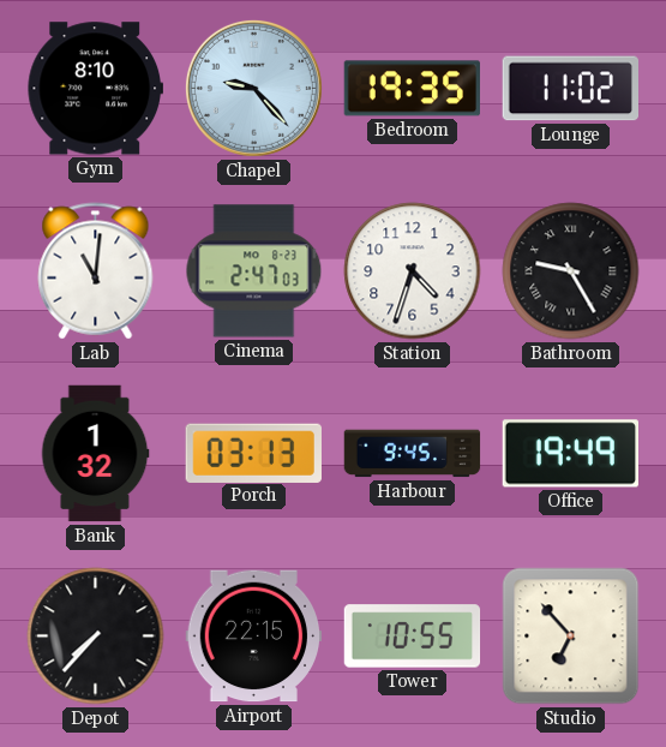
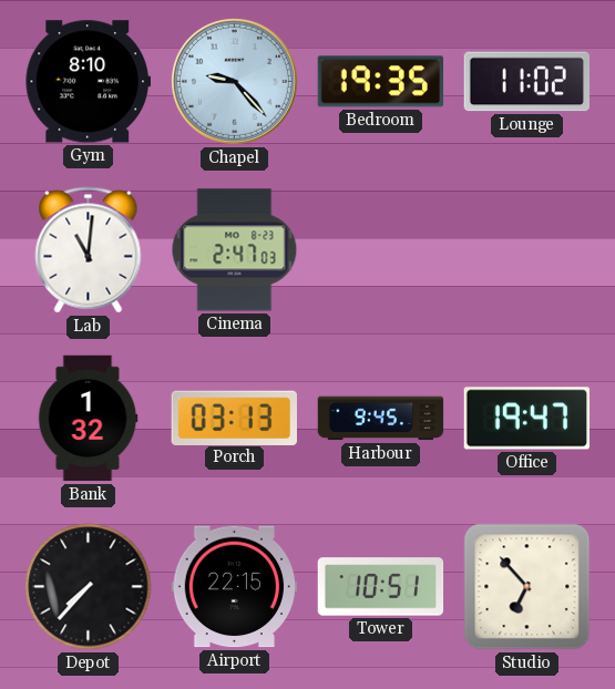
Station: 4:33 -> none
Bathroom: 9:25 -> none
Office: 19:49 -> 19:47
Tower: 10:55 -> 10:51
